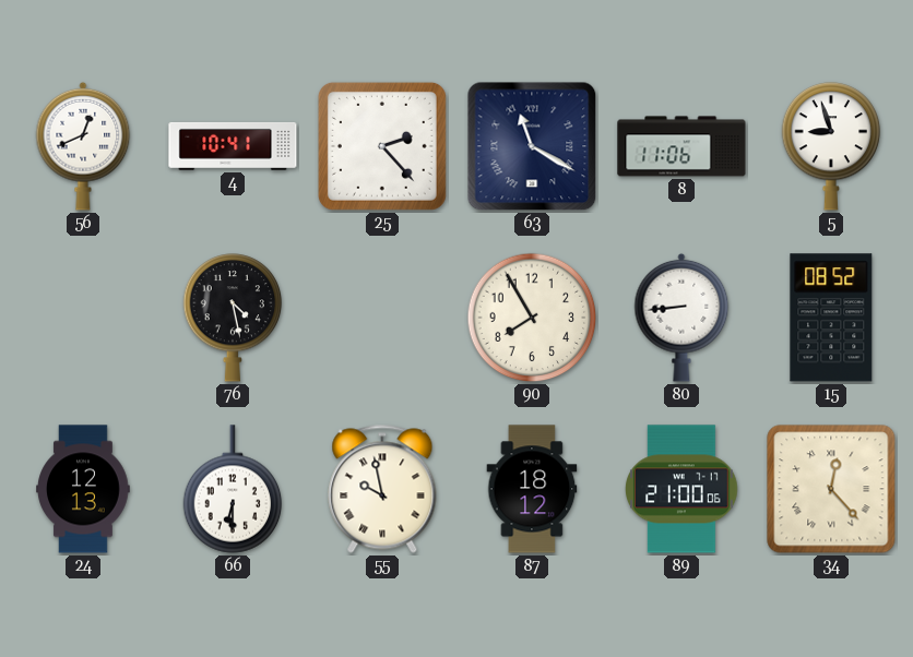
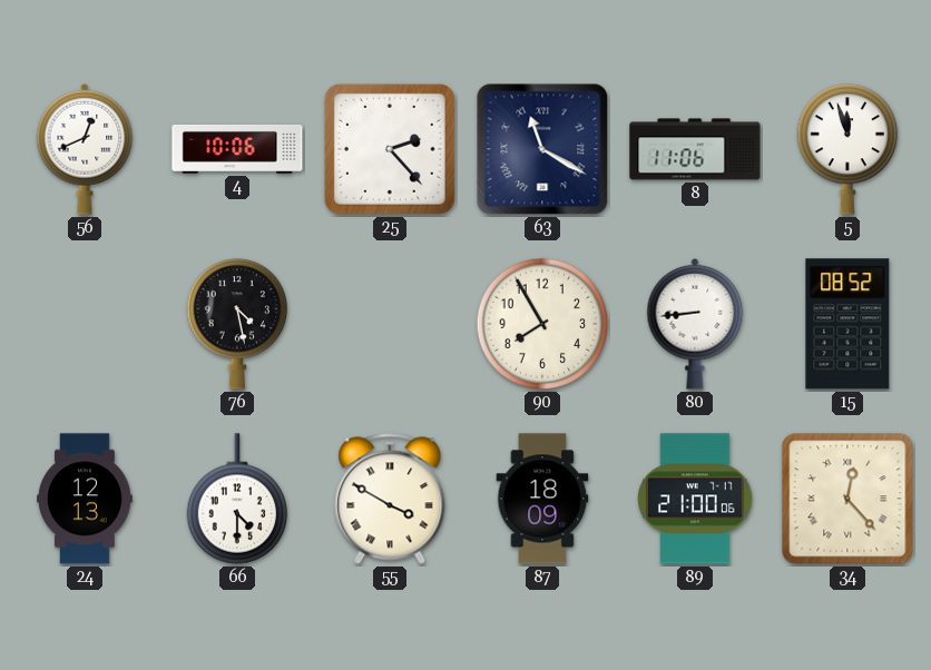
4: 10:41 -> 10:06
5: 8:57 -> 11:57
66: 6:30 -> 4:30
55: 9:58 -> 3:50
87: 18:12 -> 18:09
